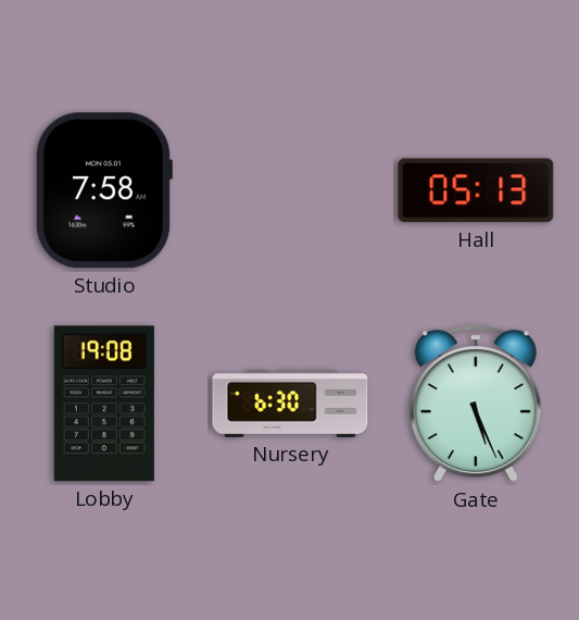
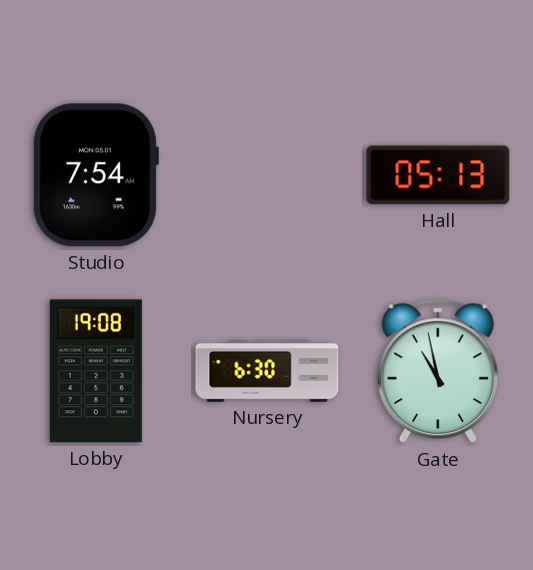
Studio: 7:58 -> 7:54
Gate: 5:26 -> 10:58
